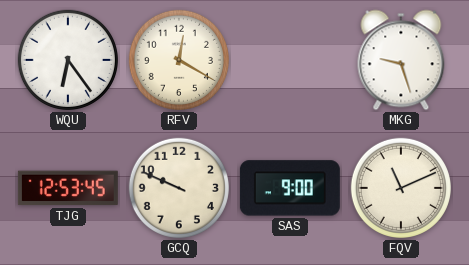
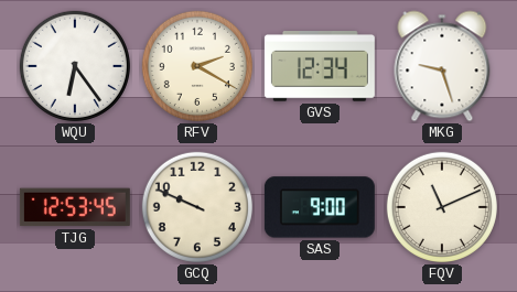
RFV: 12:20 -> 2:20
GVS: none -> 12:34
